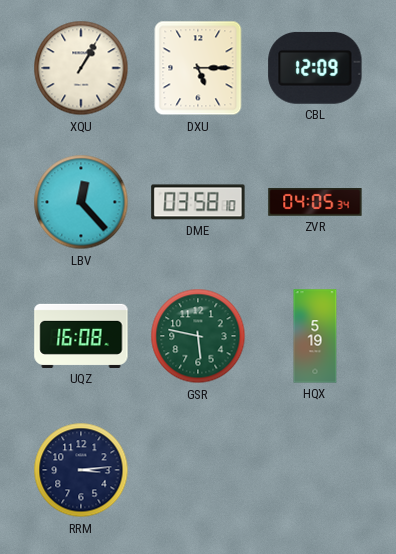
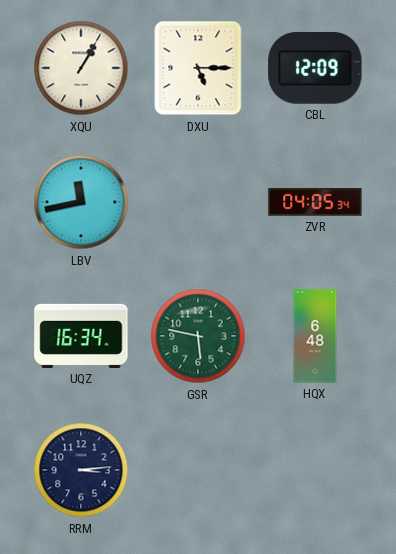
LBV: 12:23 -> 11:43
DME: 03:58 -> none
UQZ: 16:08 -> 16:34
HQX: 5:19 -> 6:48
